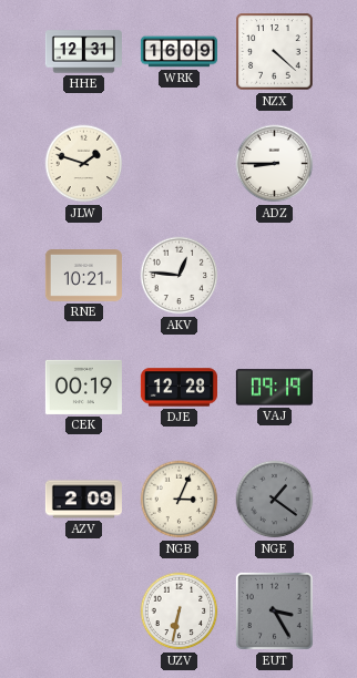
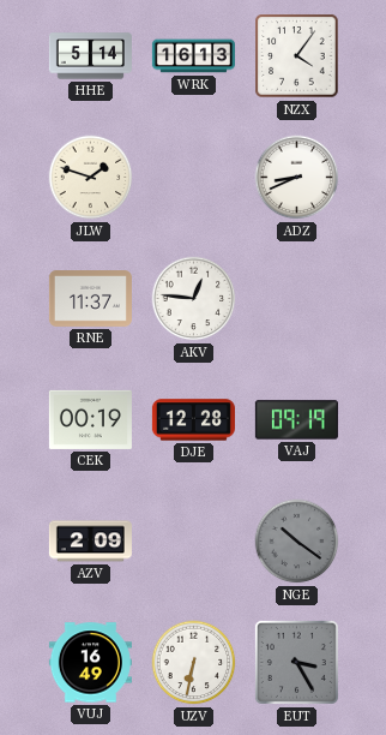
HHE: 12:31 -> 5:14
WRK: 16:09 -> 16:13
NZX: 4:22 -> 4:06
ADZ: 8:45 -> 8:41
RNE: 10:21 -> 11:37
NGB: 3:04 -> none
NGE: 1:21 -> 10:21
VUJ: none -> 16:49
